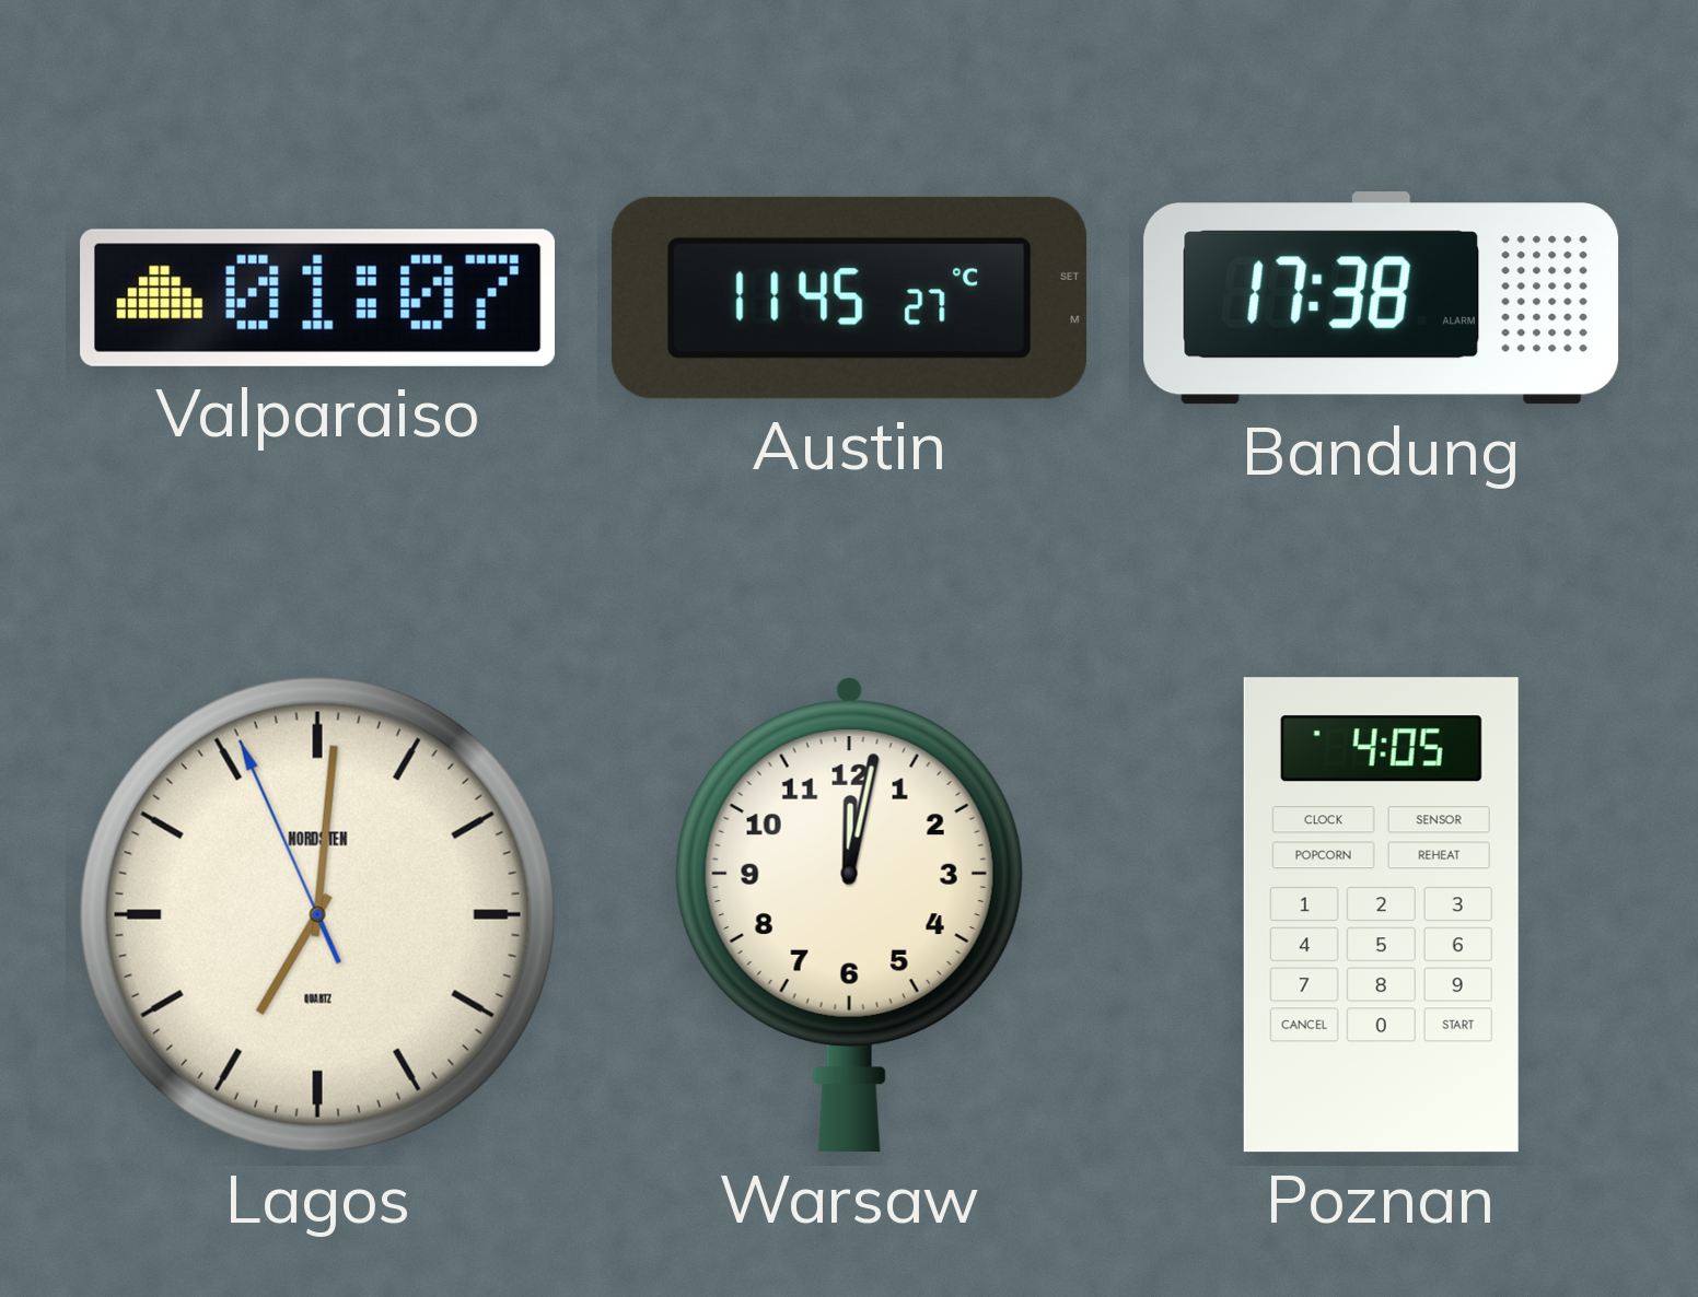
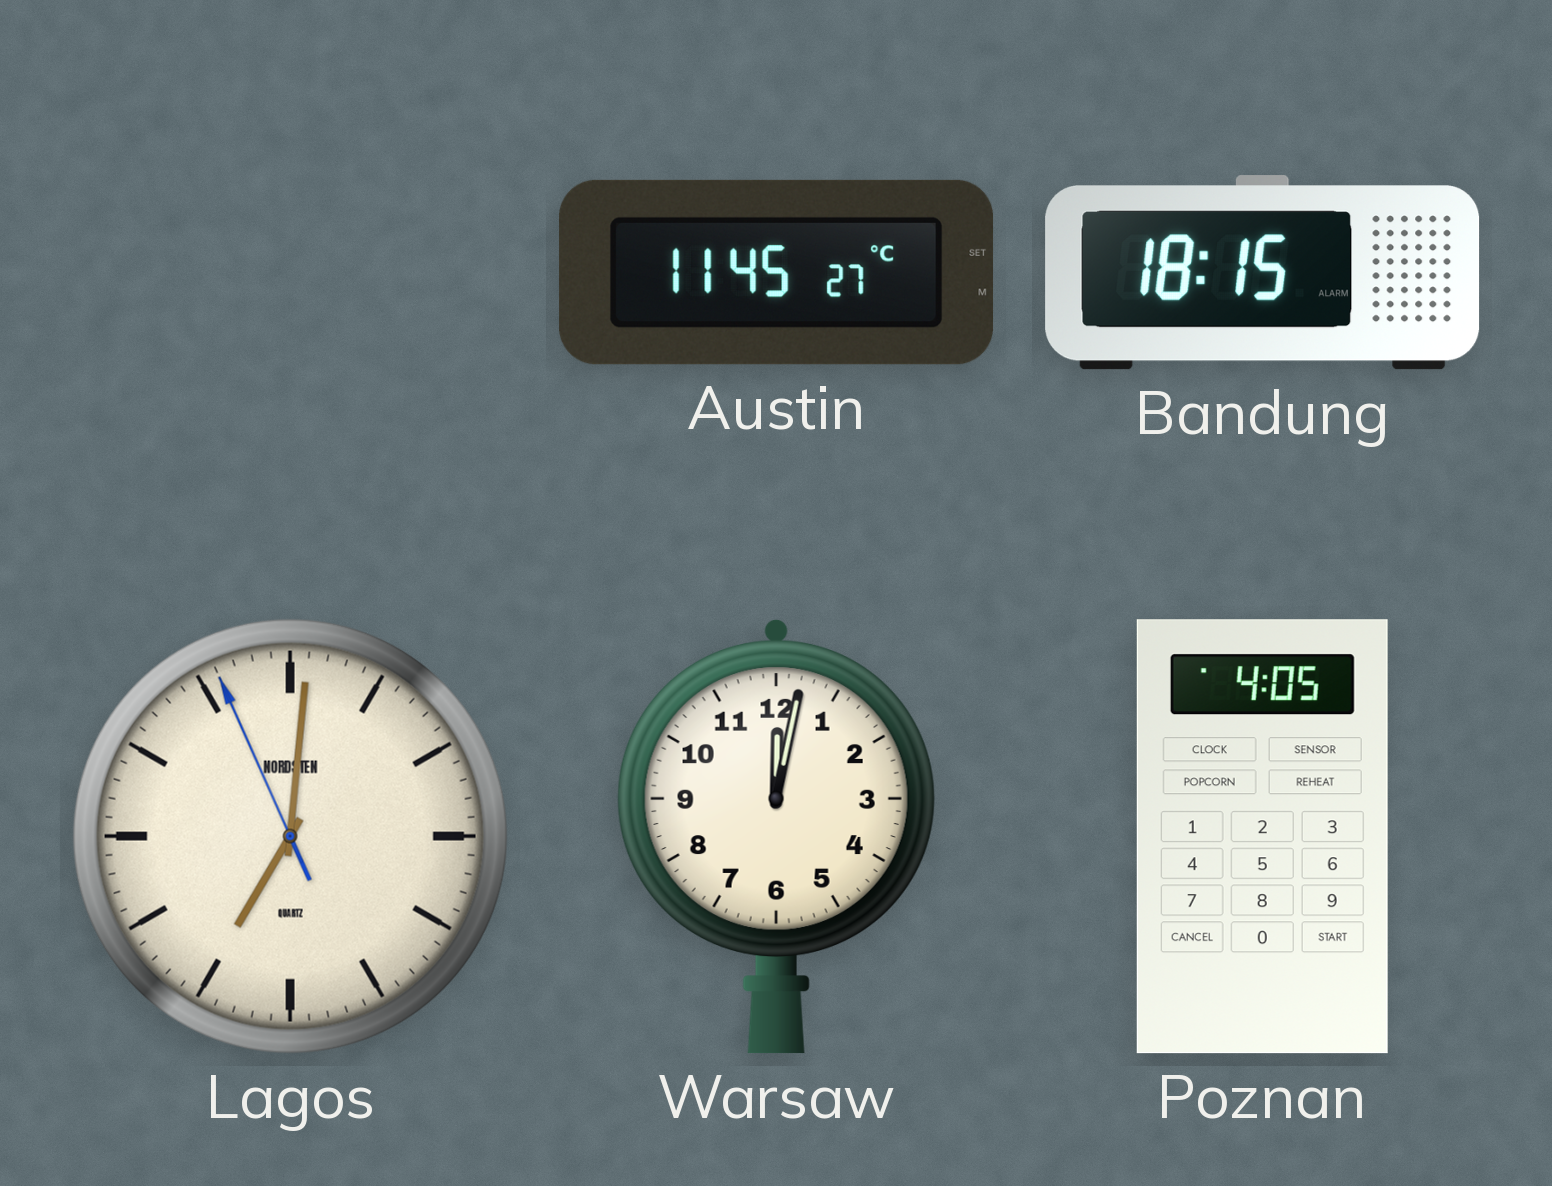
Valparaiso: 01:07 -> none
Bandung: 17:38 -> 18:15
